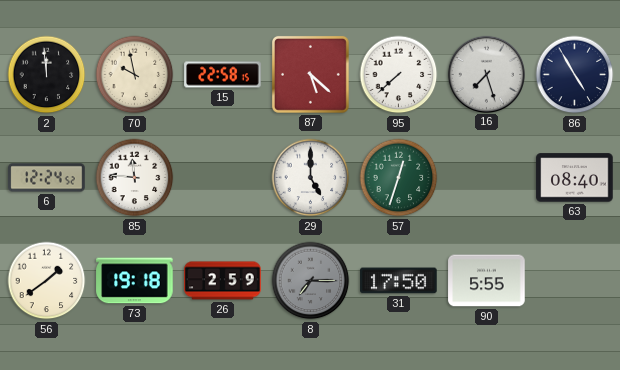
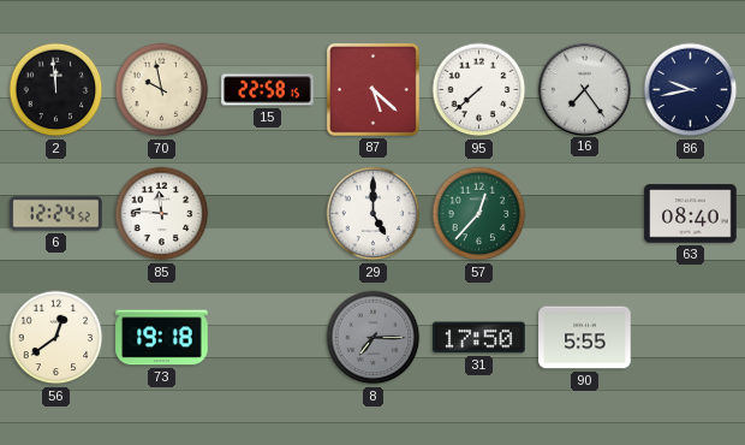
16: 7:27 -> 7:24
86: 4:55 -> 9:43
57: 12:33 -> 12:37
56: 1:39 -> 12:39
26: 2:59 -> none
